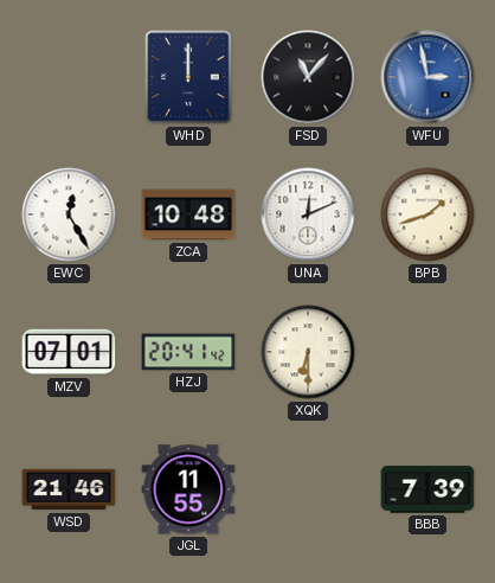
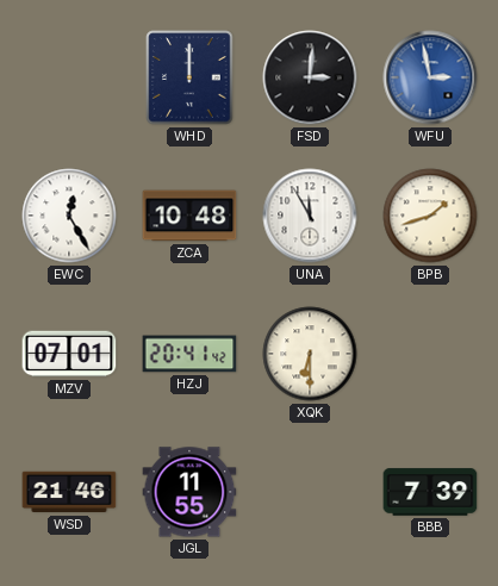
FSD: 11:07 -> 3:01
UNA: 12:11 -> 11:55
